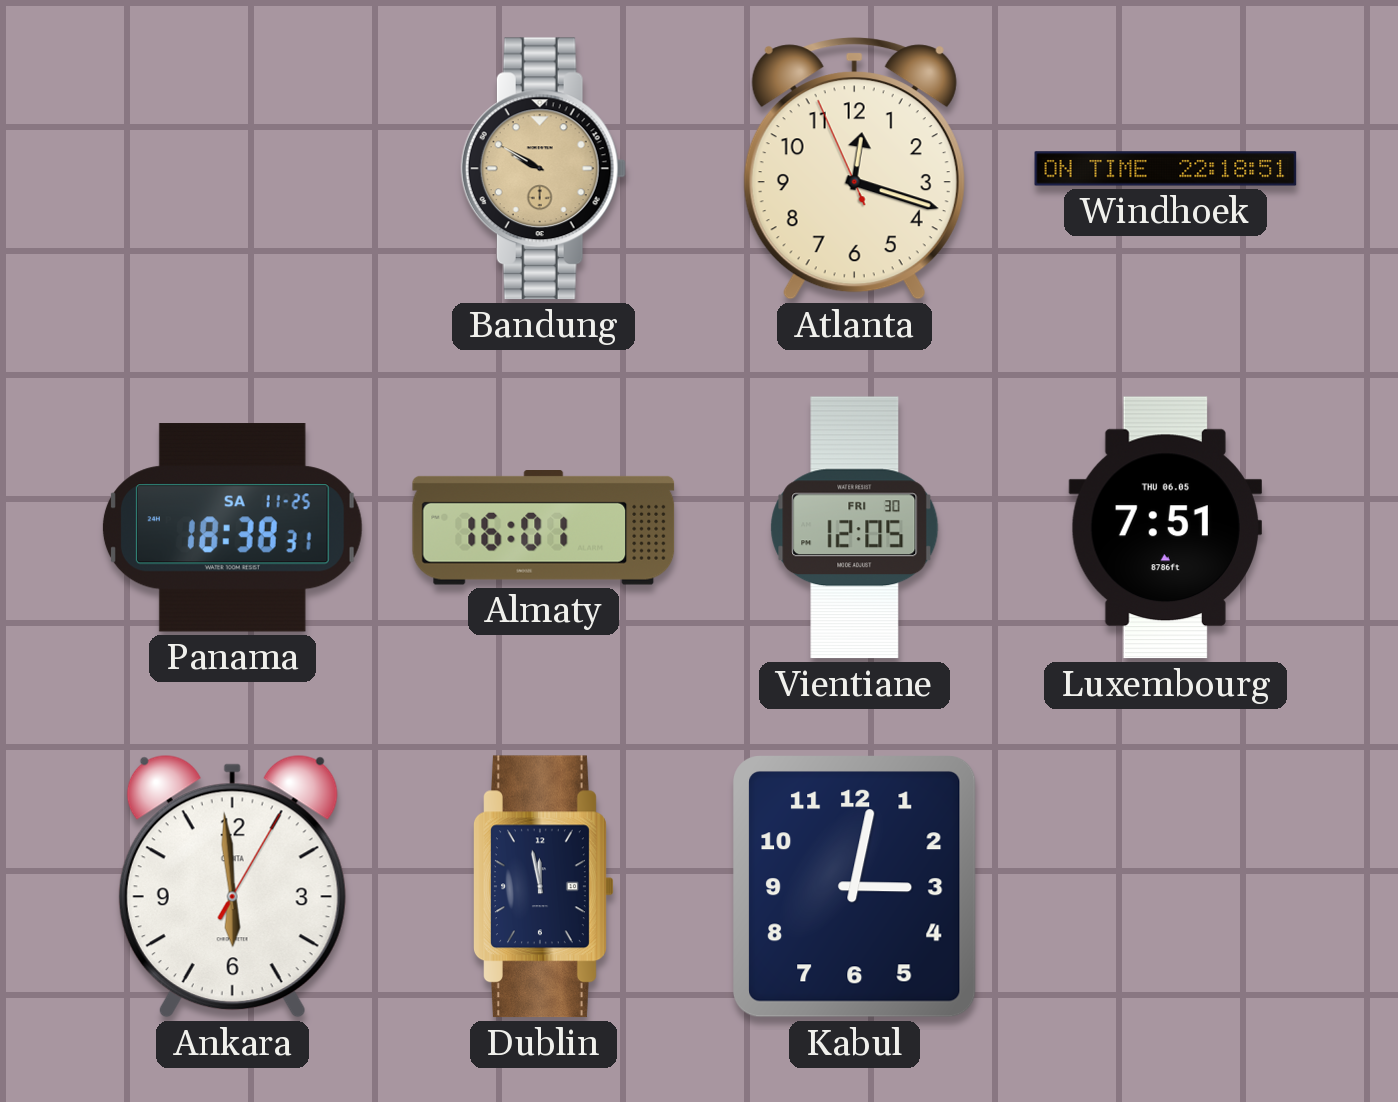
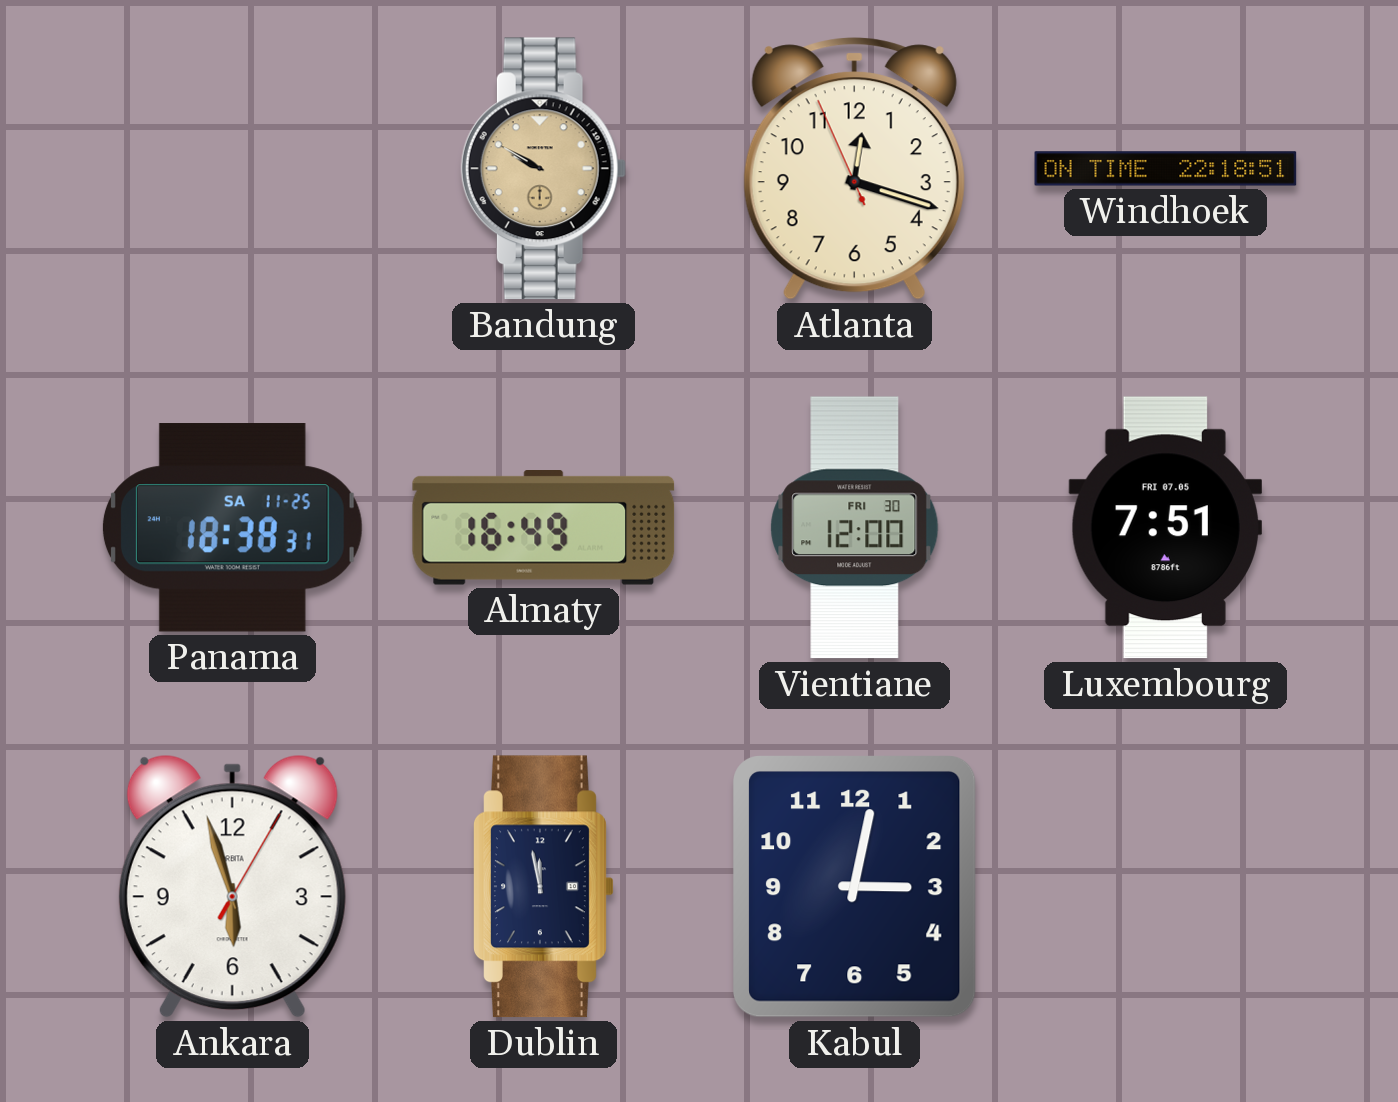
Almaty: 16:01 -> 16:49
Vientiane: 12:05 -> 12:00
Luxembourg date: THU 06.05 -> FRI 07.05
Ankara: 5:59 -> 5:57
